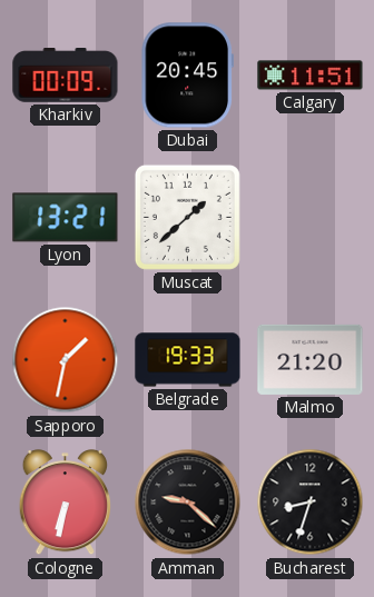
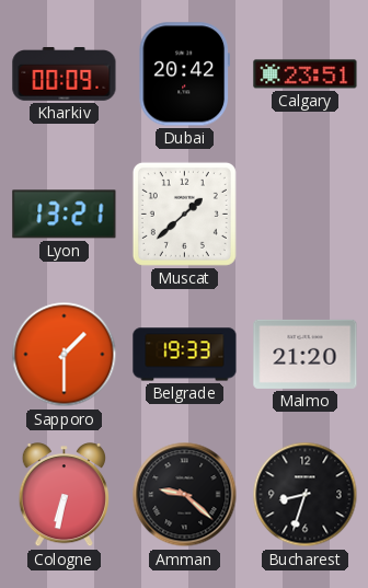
Dubai: 20:45 -> 20:42
Calgary: 11:51 -> 23:51
Sapporo: 1:32 -> 1:30
